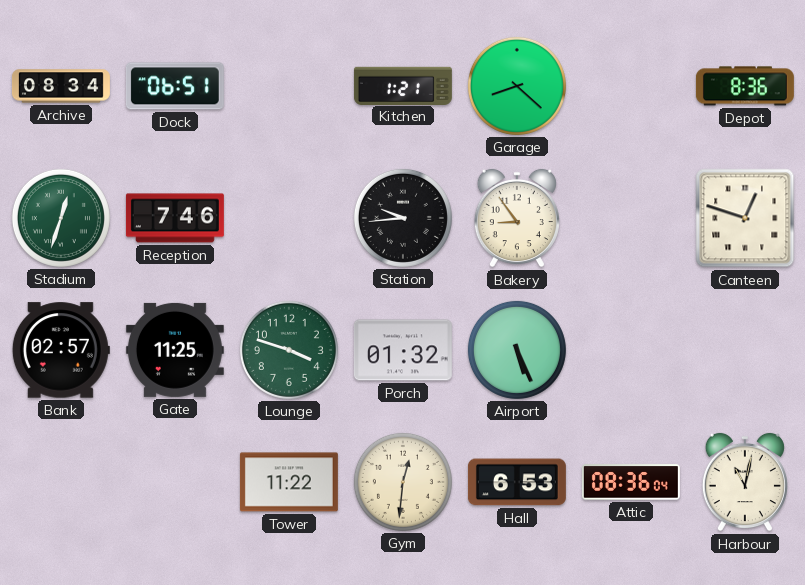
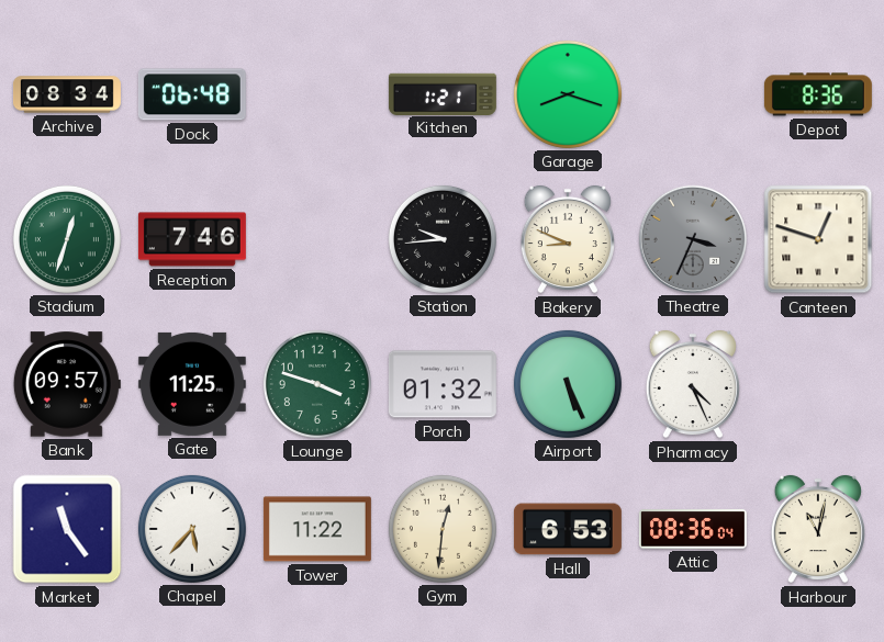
Dock: 06:51 -> 06:48
Garage: 8:22 -> 8:18
Bakery: 8:54 -> 8:49
Theatre: none -> 3:34
Bank: 02:57 -> 09:57
Pharmacy: none -> 4:26
Market: none -> 11:24
Chapel: none -> 5:37
